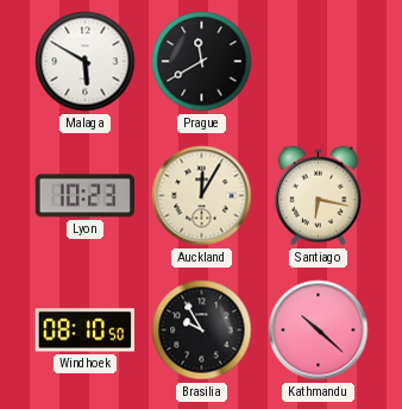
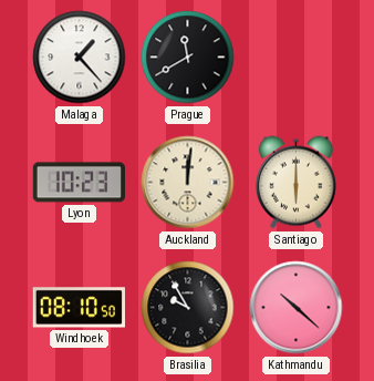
Malaga: 5:50 -> 1:23
Auckland: 12:05 -> 12:01
Santiago: 6:17 -> 6:00
